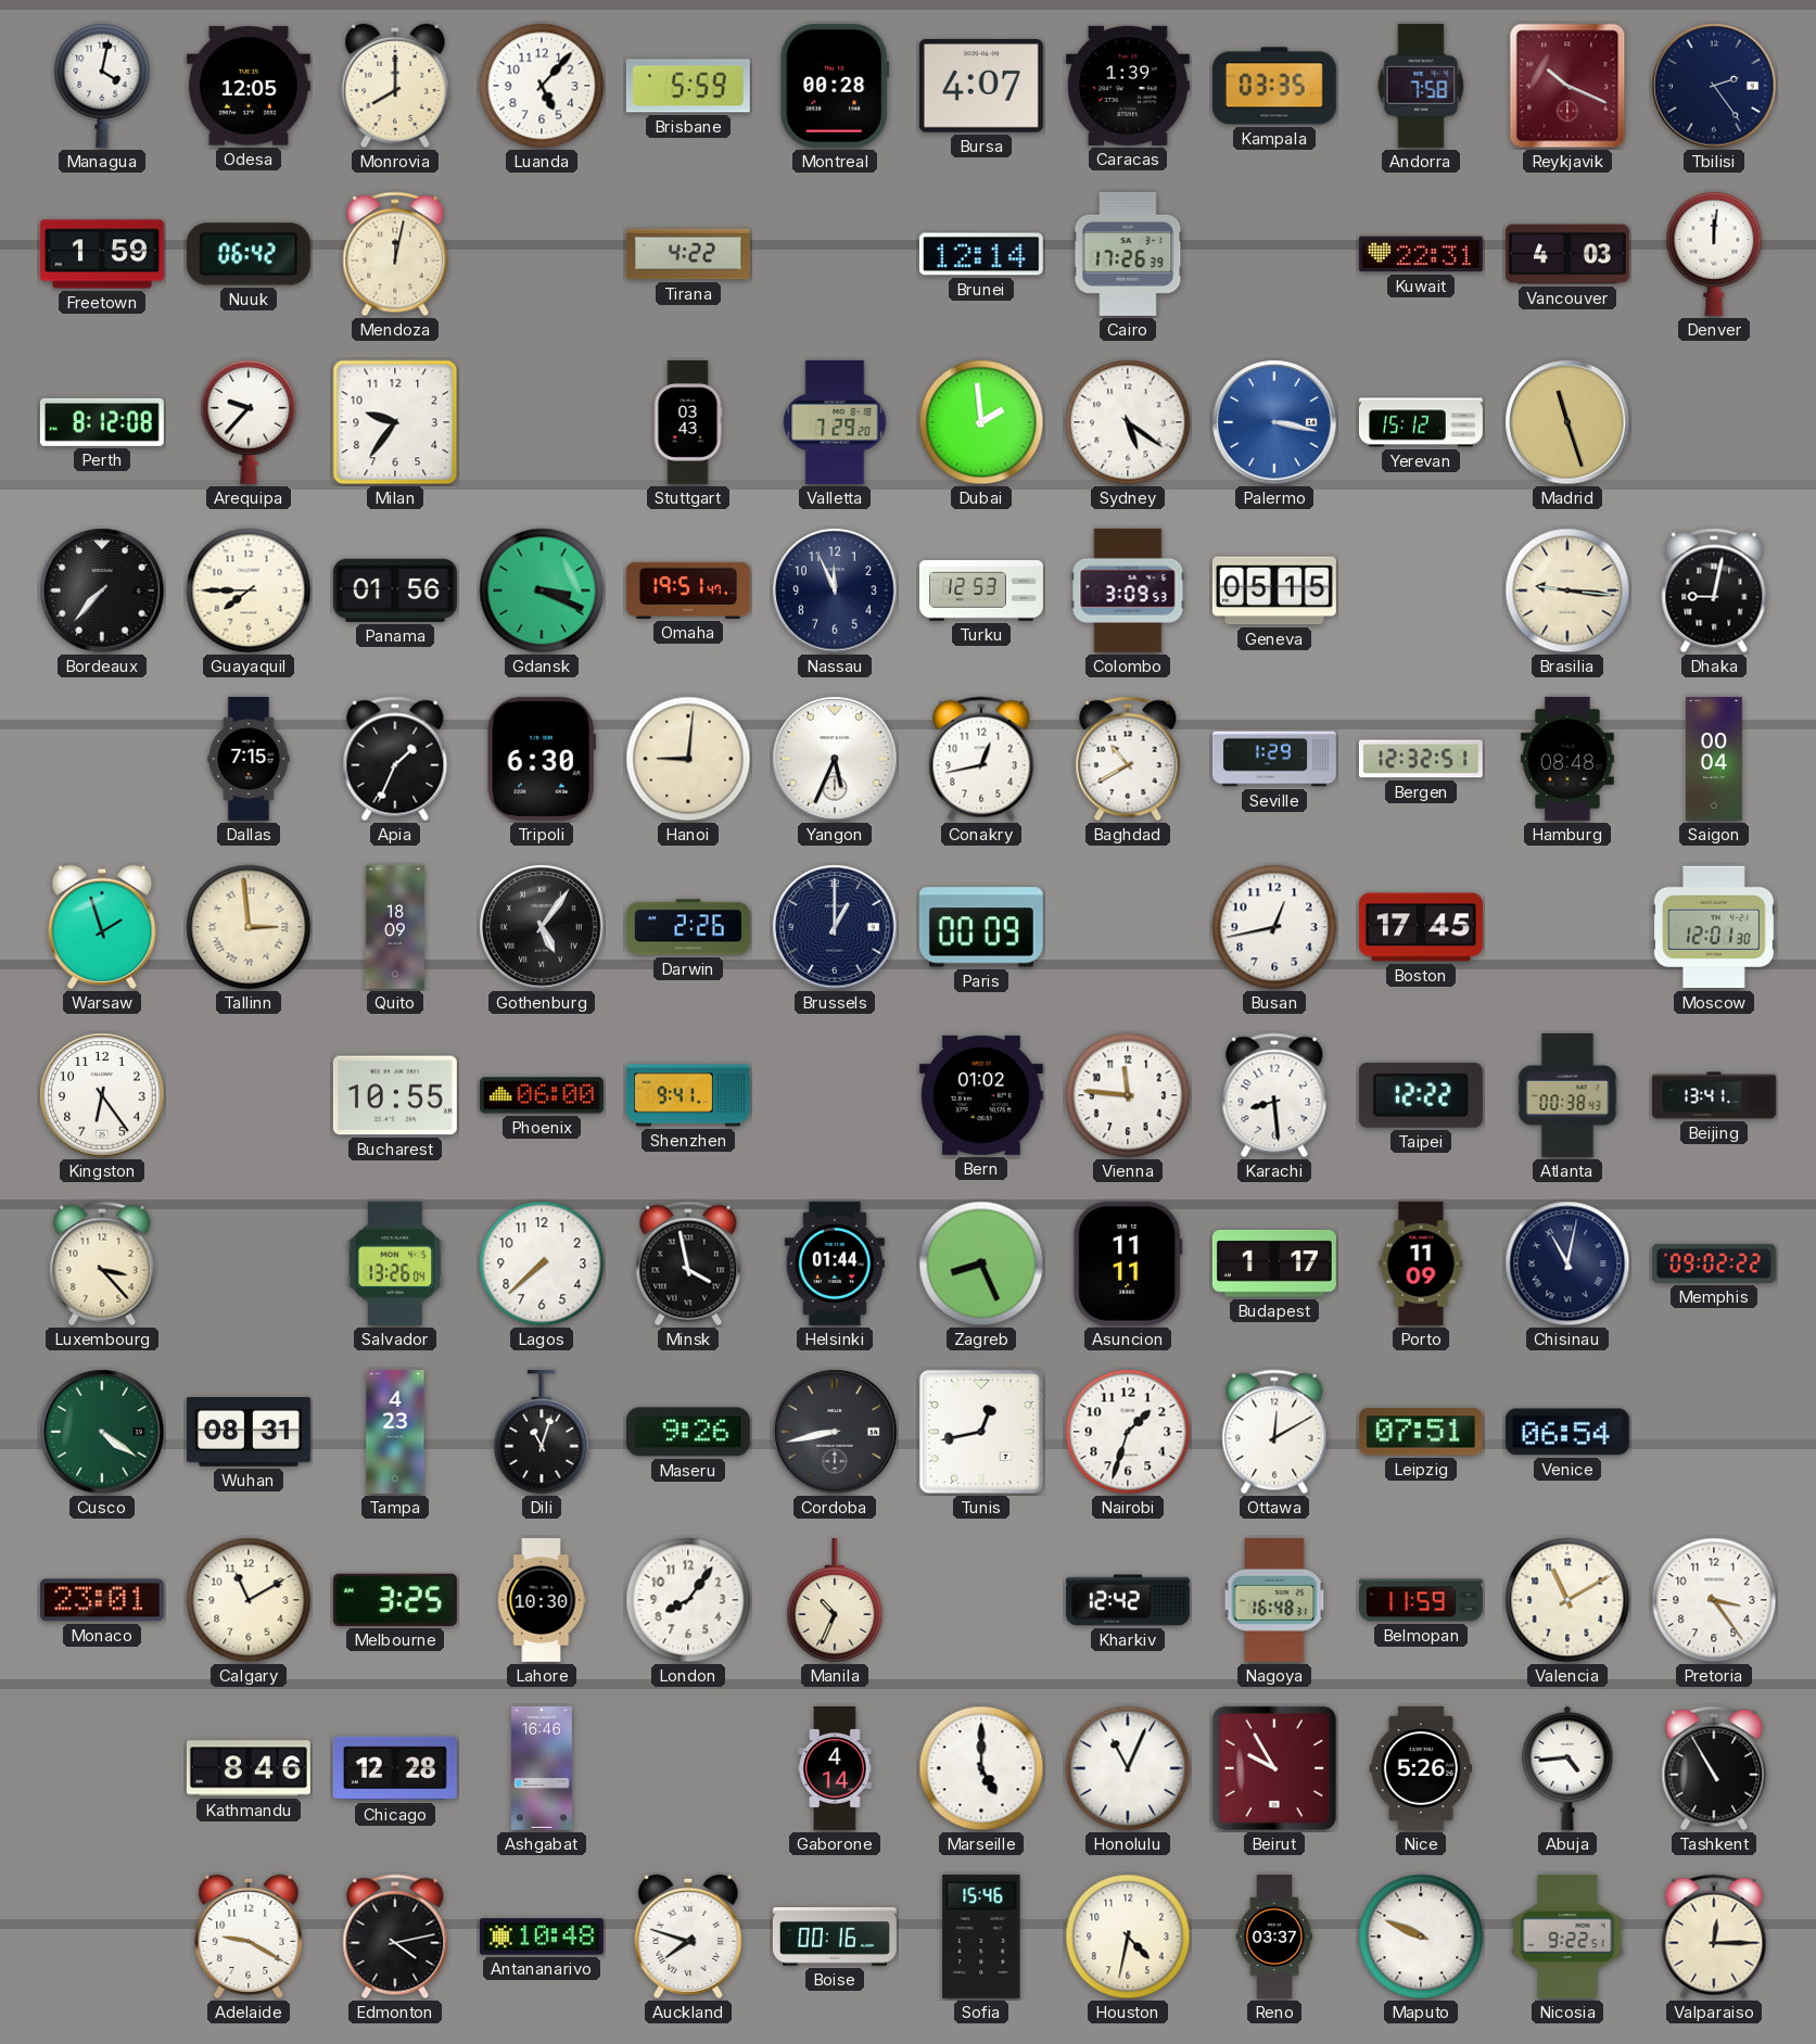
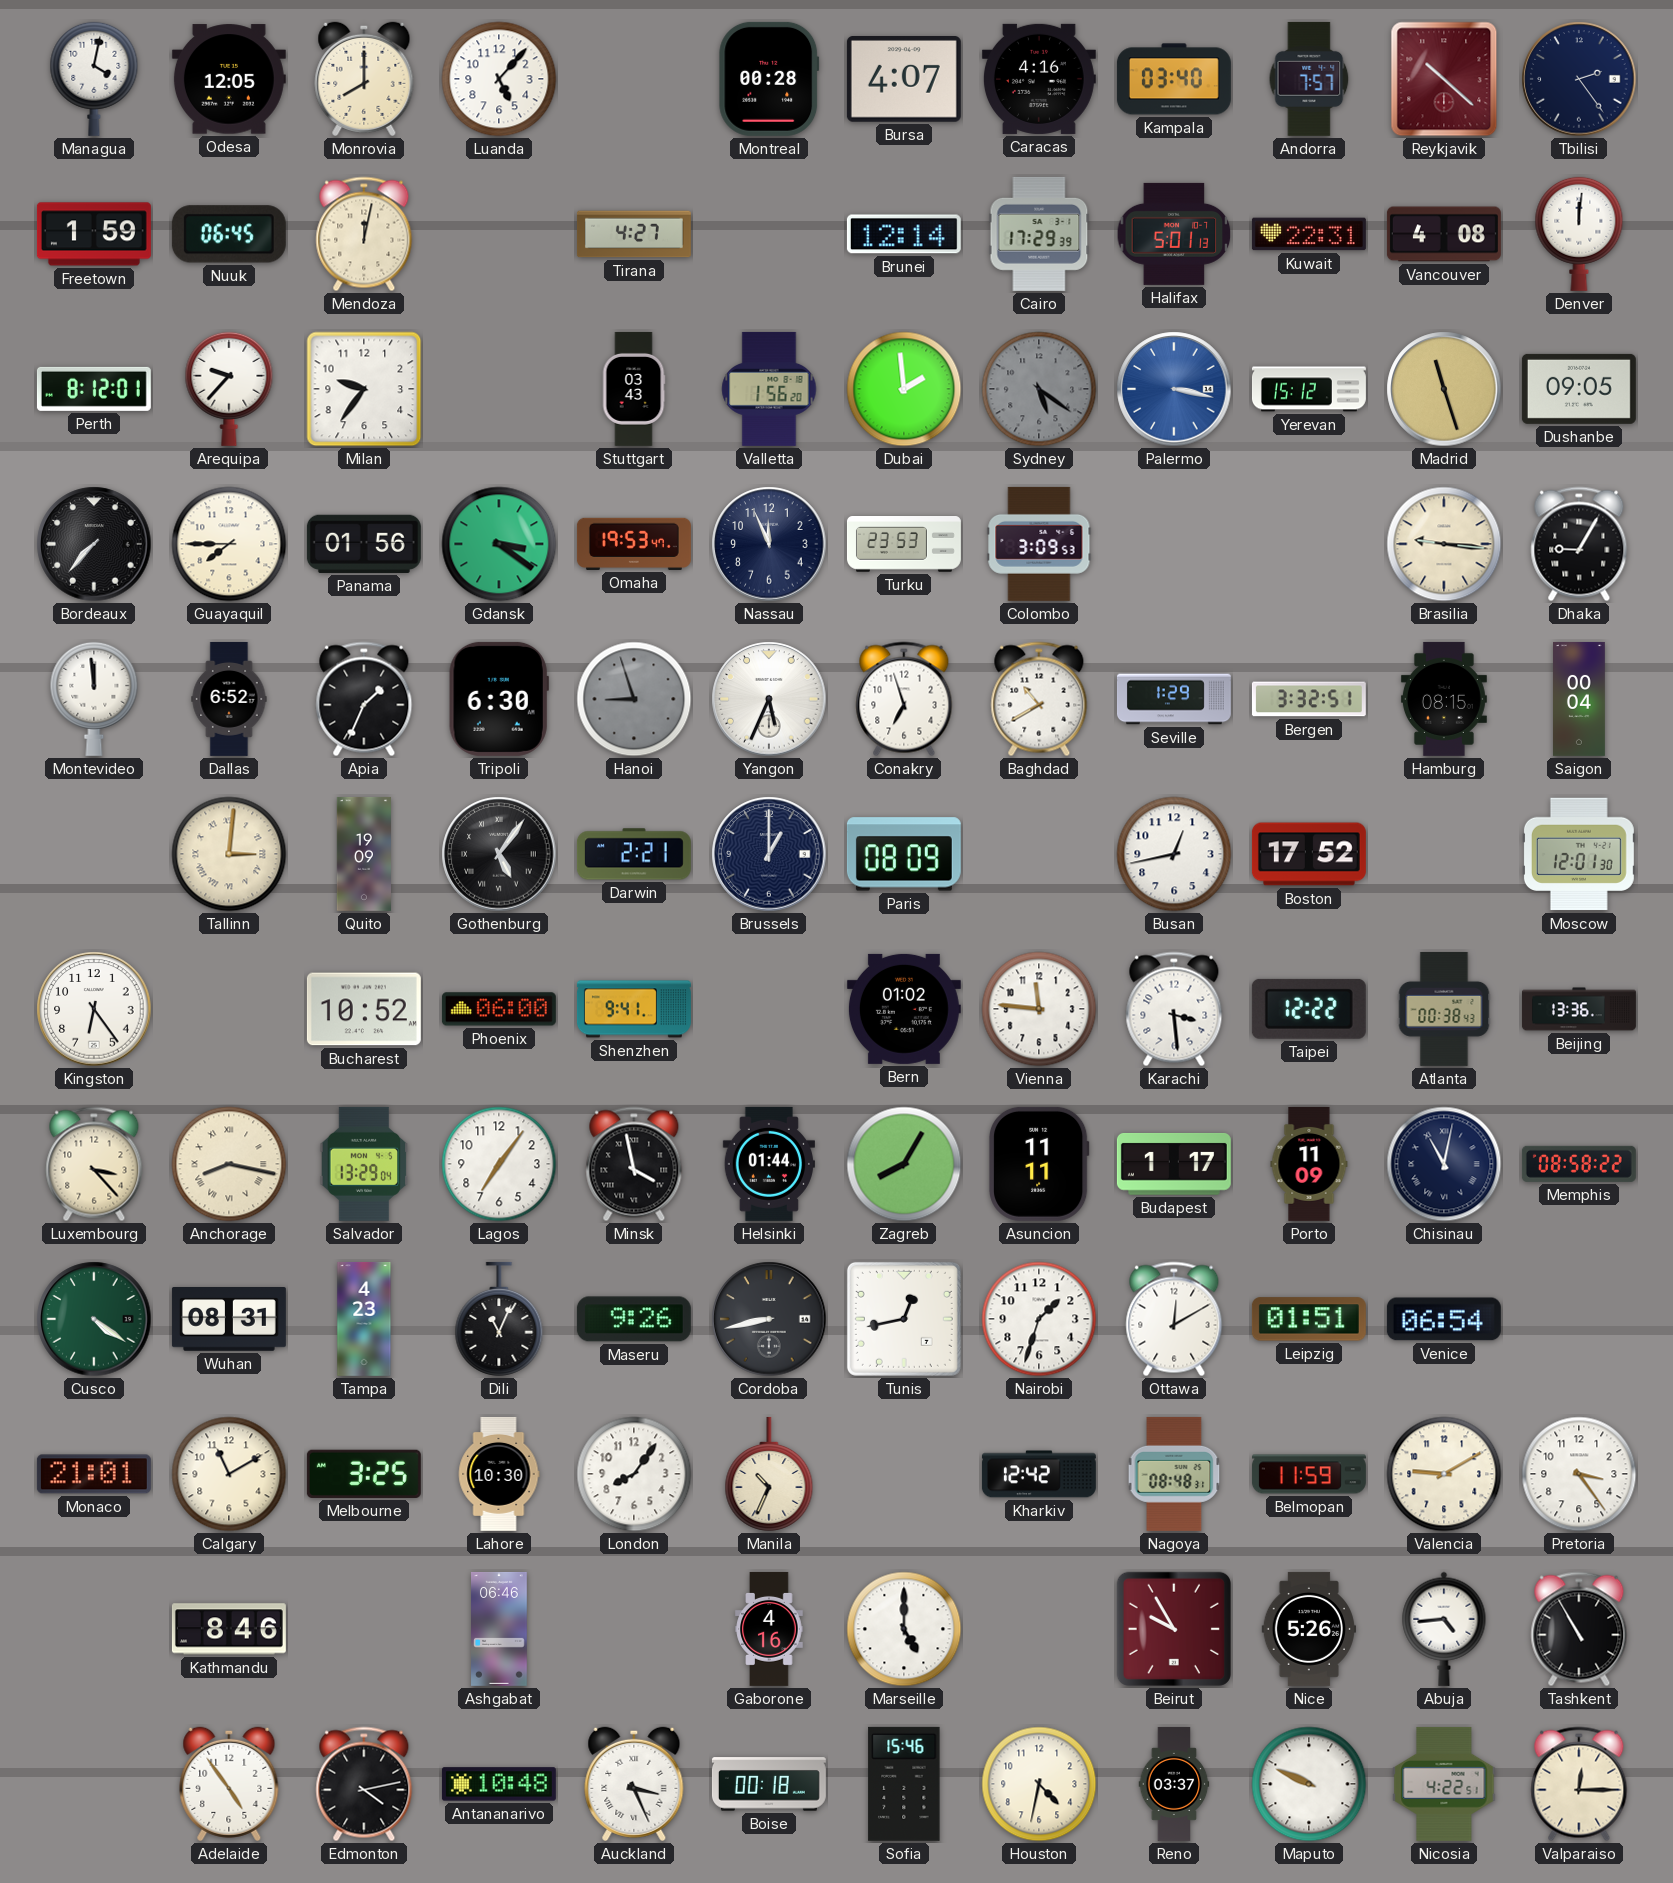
Brisbane: 5:59 -> none
Caracas: 1:39 -> 4:16
Kampala: 03:35 -> 03:40
Andorra: 7:58 -> 7:57
Reykjavik: 10:19 -> 10:22
Nuuk: 06:42 -> 06:45
Tirana: 4:22 -> 4:27
Cairo: 17:26 -> 17:29
Halifax: none -> 5:01
Vancouver: 4:03 -> 4:08
Perth: 8:12:08 -> 8:12:01
Valletta: 7:29 -> 1:56
Sydney dial: white -> grey
Dushanbe: none -> 09:05
Gdansk: 3:19 -> 3:21
Omaha: 19:51 -> 19:53
Turku: 12:53 -> 23:53
Geneva: 05:15 -> none
Dhaka: 9:02 -> 9:05
Montevideo: none -> 11:59
Dallas: 7:15 -> 6:52
Hanoi: 9:01 -> 8:57
Hanoi dial: cream -> grey
Conakry: 12:43 -> 6:57
Bergen: 12:32 -> 3:32
Hamburg: 08:48 -> 08:15
Warsaw: 1:57 -> none
Tallinn: 2:59 -> 3:01
Quito: 18:09 -> 19:09
Darwin: 2:26 -> 2:21
Paris: 00:09 -> 08:09
Boston: 17:45 -> 17:52
Bucharest: 10:55 -> 10:52
Karachi: 8:29 -> 3:29
Beijing: 13:41 -> 13:36
Anchorage: none -> 8:17
Salvador: 13:26 -> 13:29
Lagos: 7:38 -> 7:06
Zagreb: 8:26 -> 8:05
Memphis: 09:02 -> 08:58
Dili: 11:03 -> 11:04
Leipzig: 07:51 -> 01:51
Monaco: 23:01 -> 21:01
Nagoya: 16:48 -> 08:48
Valencia: 11:10 -> 9:10
Chicago: 12:28 -> none
Ashgabat: 16:46 -> 06:46
Gaborone: 4:14 -> 4:16
Honolulu: 11:04 -> none
Adelaide: 9:20 -> 4:54
Auckland: 7:48 -> 3:26
Boise: 00:16 -> 00:18
Nicosia: 9:22 -> 4:22
